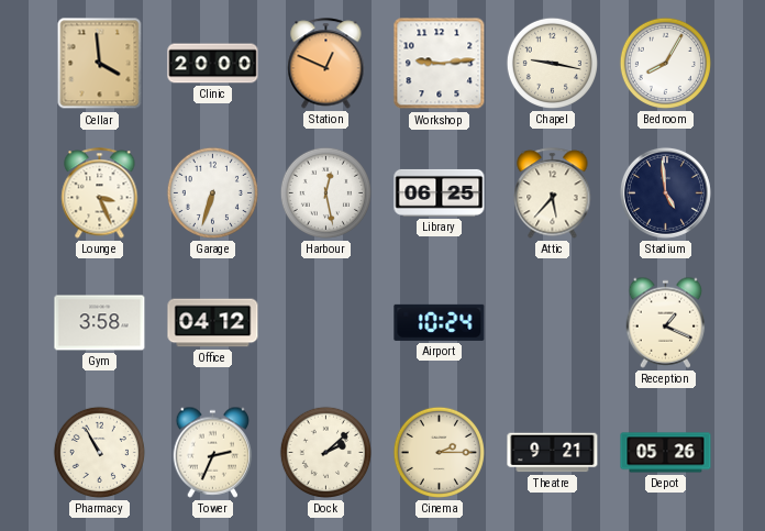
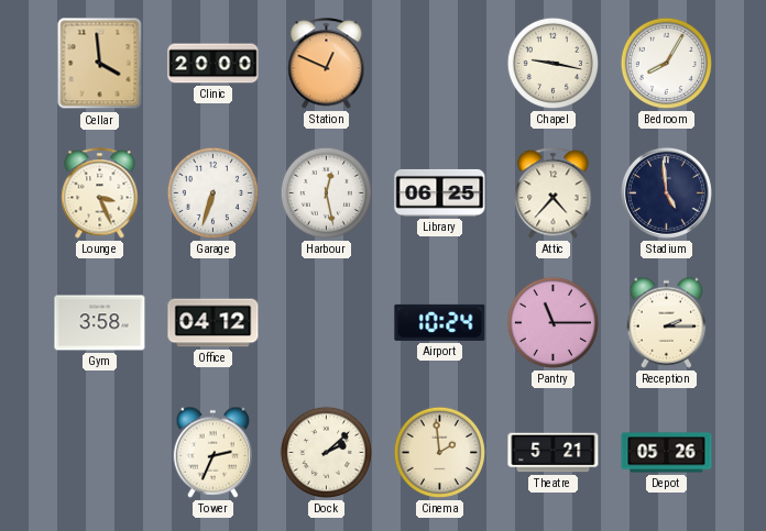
Workshop: 9:14 -> none
Attic: 5:37 -> 4:37
Pantry: none -> 11:15
Reception: 1:19 -> 2:15
Pharmacy: 10:55 -> none
Cinema: 2:15 -> 1:59
Theatre: 9:21 -> 5:21
